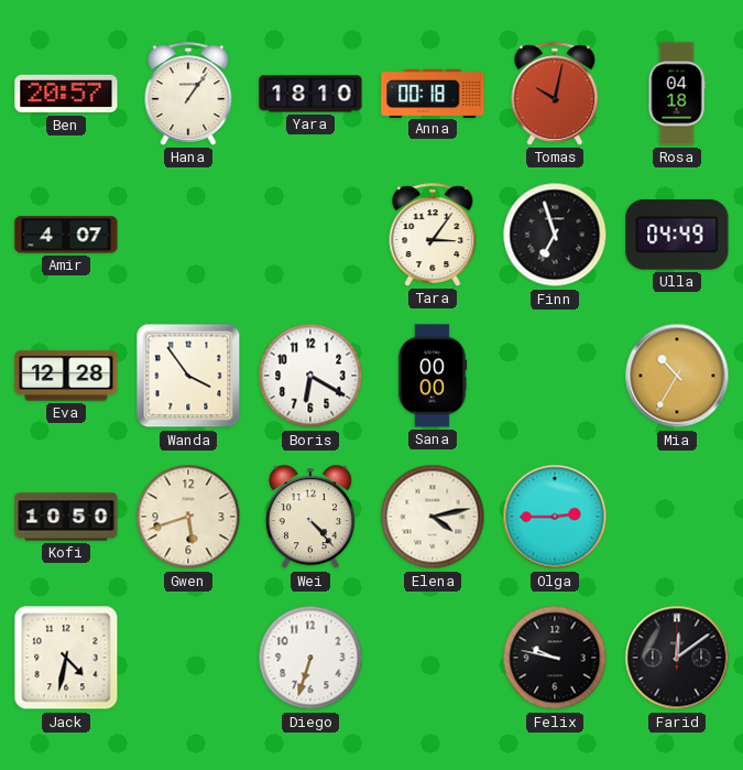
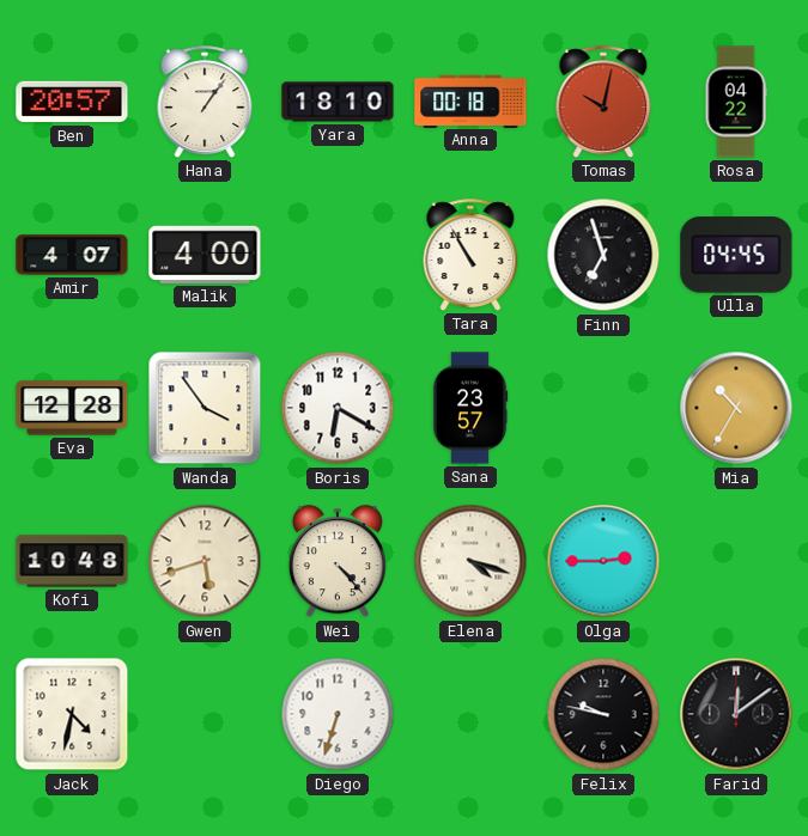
Rosa: 04:18 -> 04:22
Malik: none -> 4:00
Tara: 3:06 -> 10:55
Ulla: 04:49 -> 04:45
Sana: 00:00 -> 23:57
Kofi: 10:50 -> 10:48
Elena: 4:13 -> 4:18
